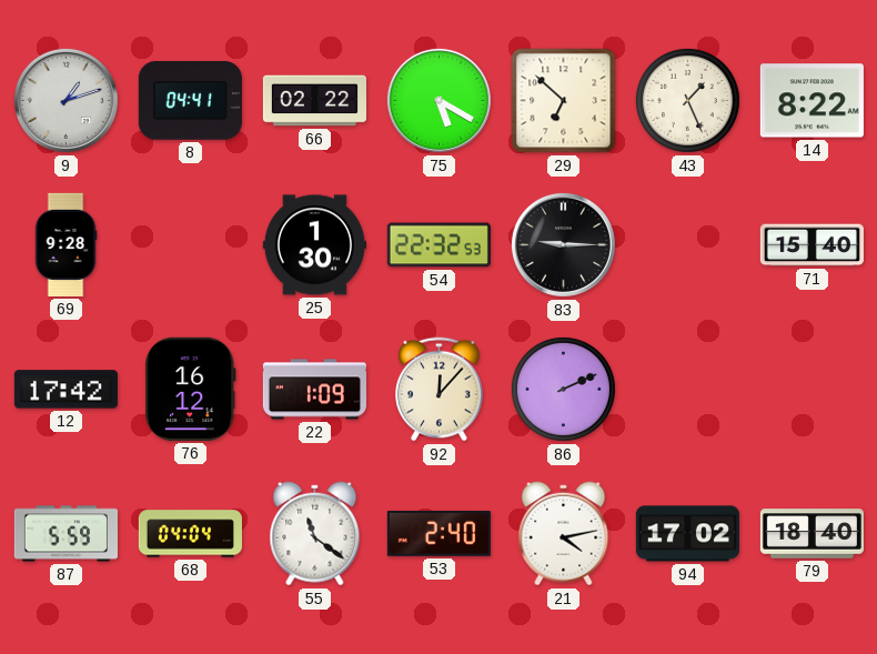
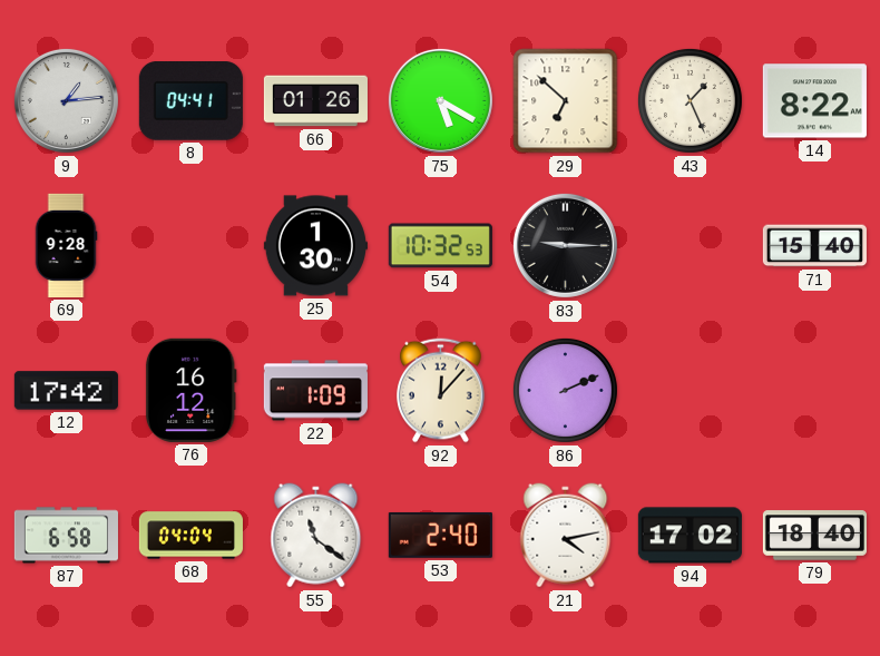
9: 1:12 -> 1:14
66: 02:22 -> 01:26
54: 22:32 -> 10:32
87: 5:59 -> 6:58
